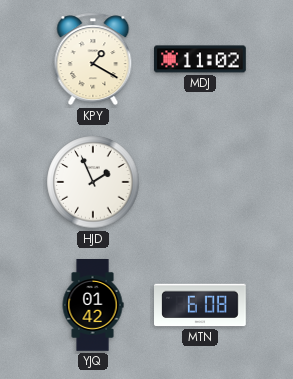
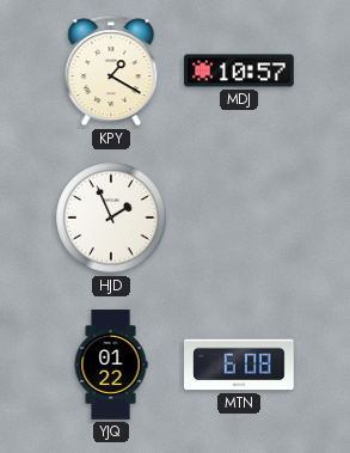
MDJ: 11:02 -> 10:57
YJQ: 01:42 -> 01:22
